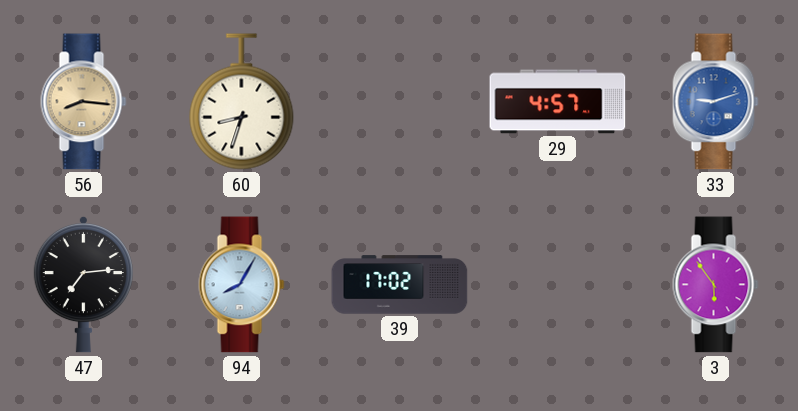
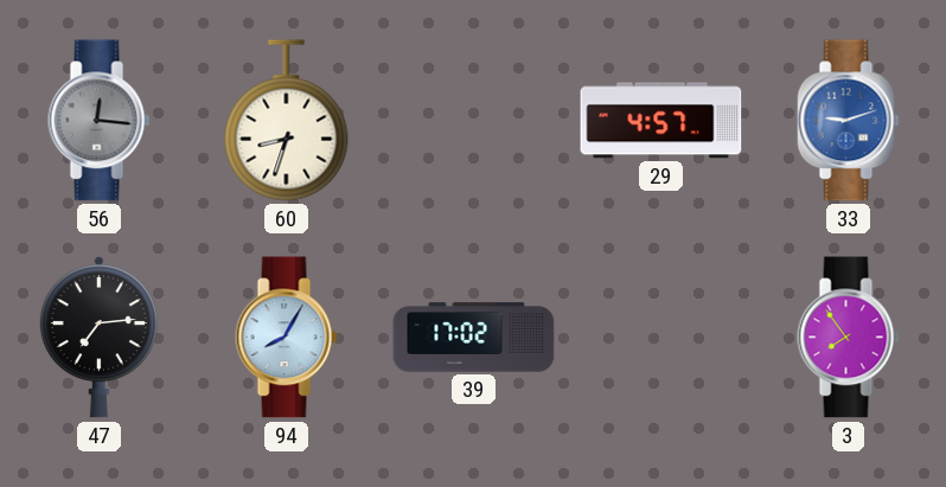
56: 8:16 -> 12:16
56 dial: champagne -> grey
3: 5:54 -> 7:54
